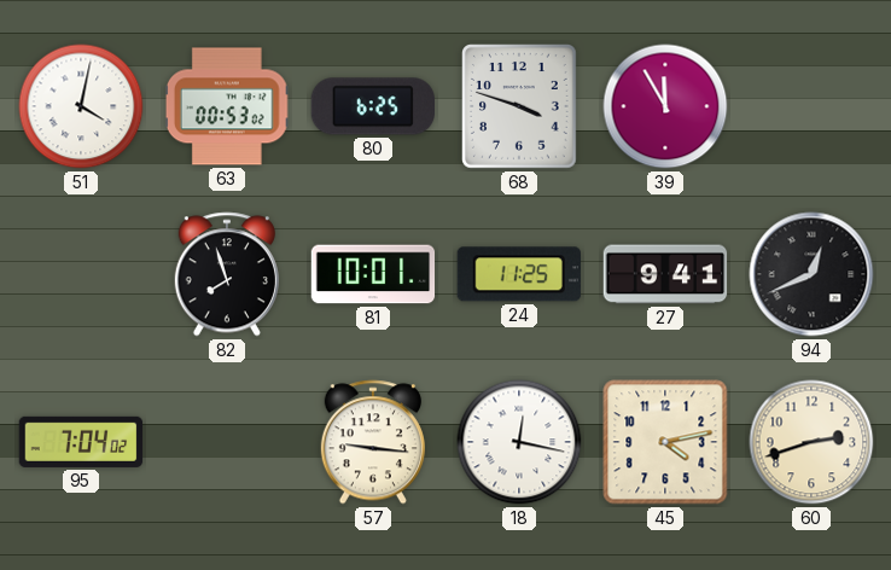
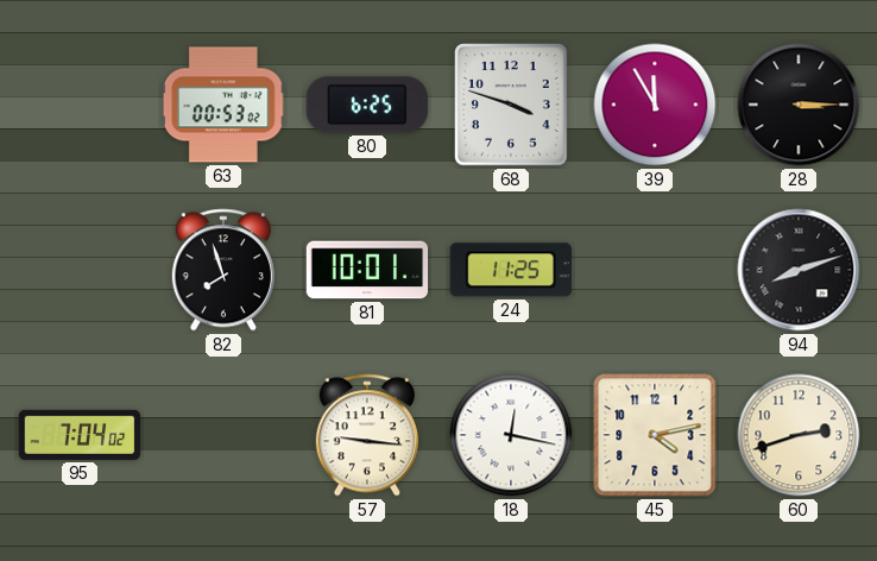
51: 4:02 -> none
28: none -> 3:15
27: 9:41 -> none
94: 12:41 -> 8:12
